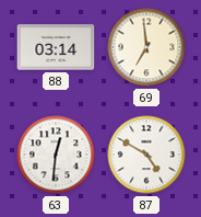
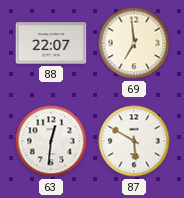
88: 03:14 -> 22:07
87: 4:50 -> 5:50
